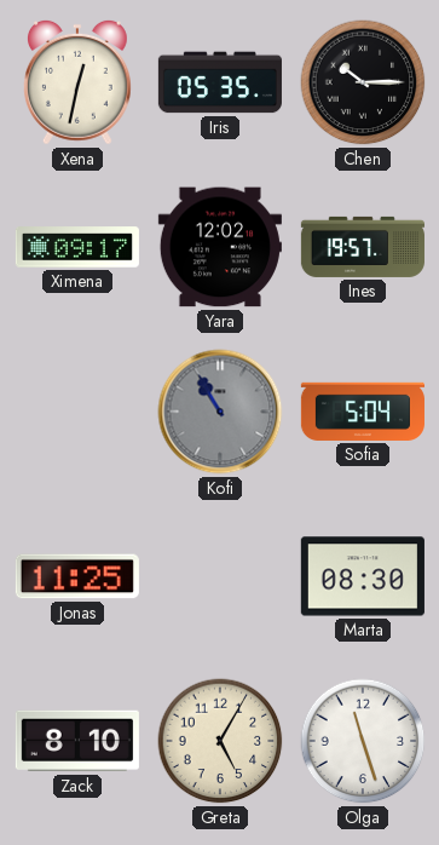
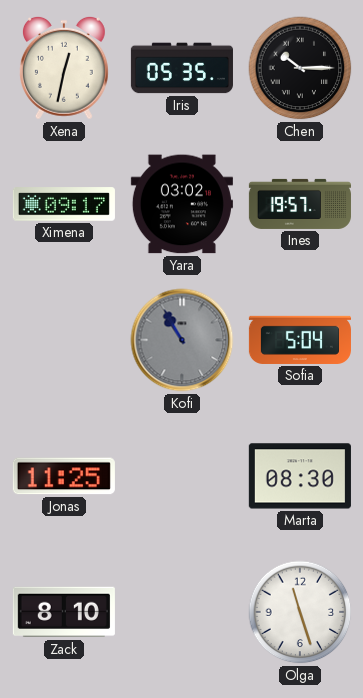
Yara: 12:02 -> 03:02
Greta: 5:05 -> none
